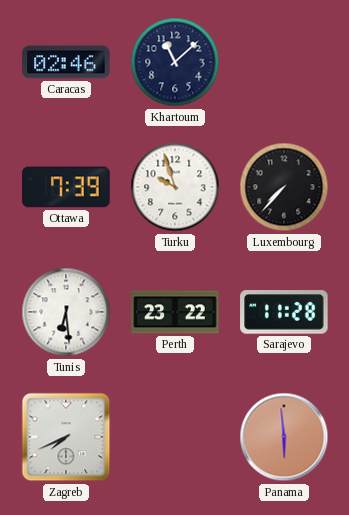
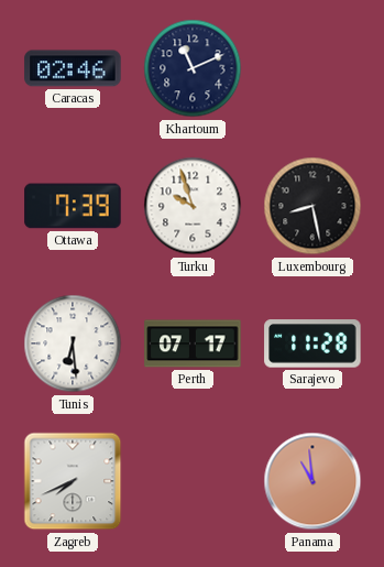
Khartoum: 11:08 -> 11:11
Luxembourg: 7:37 -> 8:28
Perth: 23:22 -> 07:17
Panama: 5:59 -> 10:59
